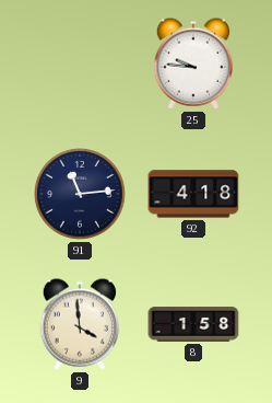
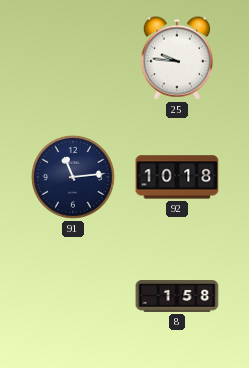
92: 4:18 -> 10:18
9: 3:59 -> none
